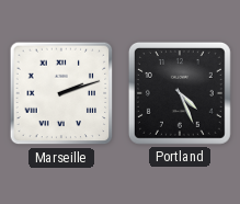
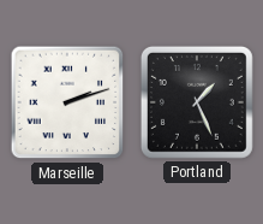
Portland: 4:26 -> 1:26
